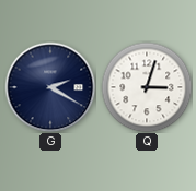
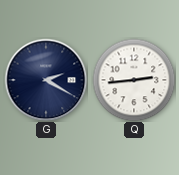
Q: 3:03 -> 2:44
